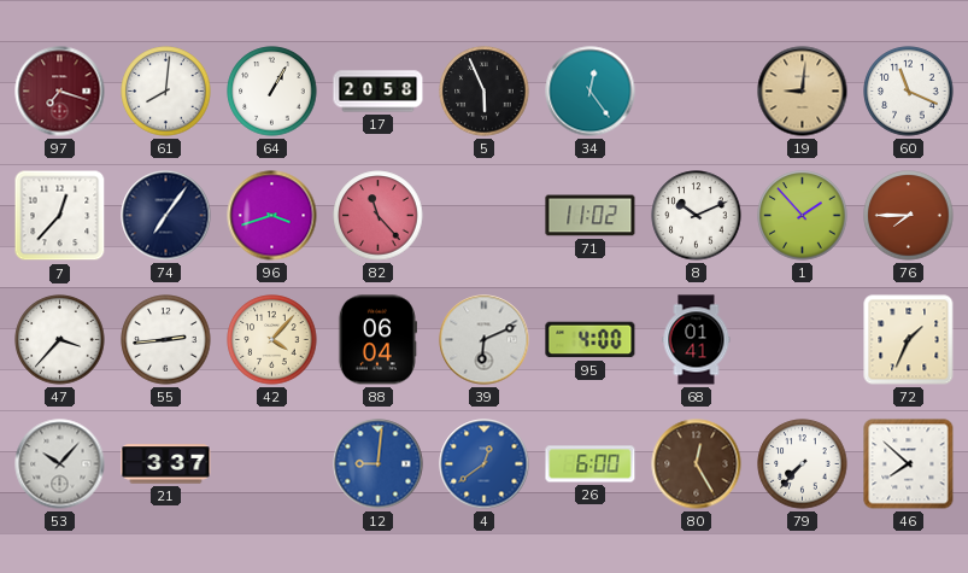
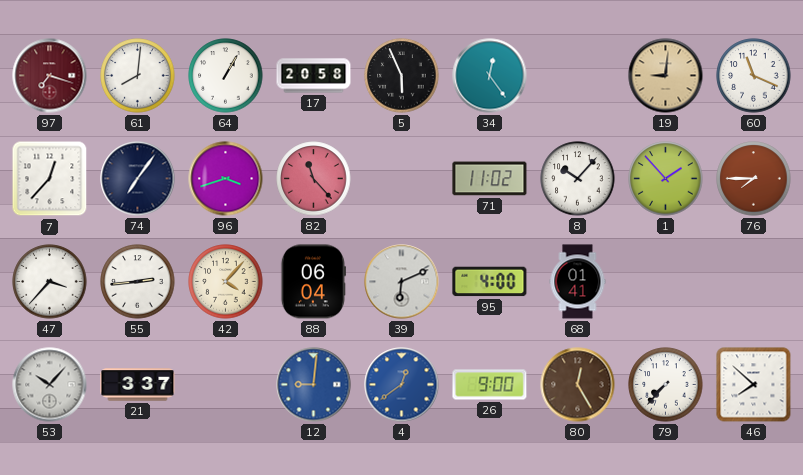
8: 10:11 -> 10:07
72: 1:34 -> none
26: 6:00 -> 9:00
